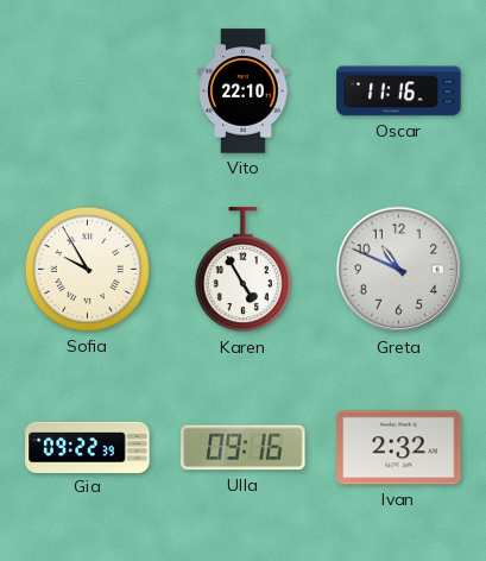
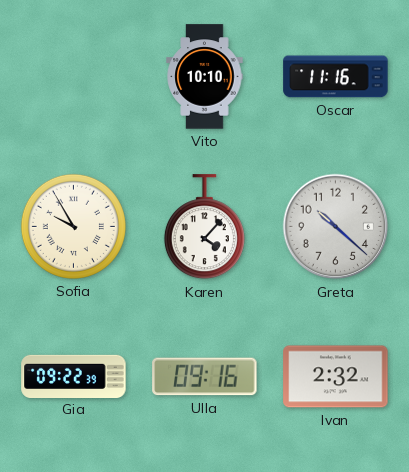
Vito: 22:10 -> 10:10
Karen: 4:55 -> 4:07
Greta: 10:49 -> 10:22
